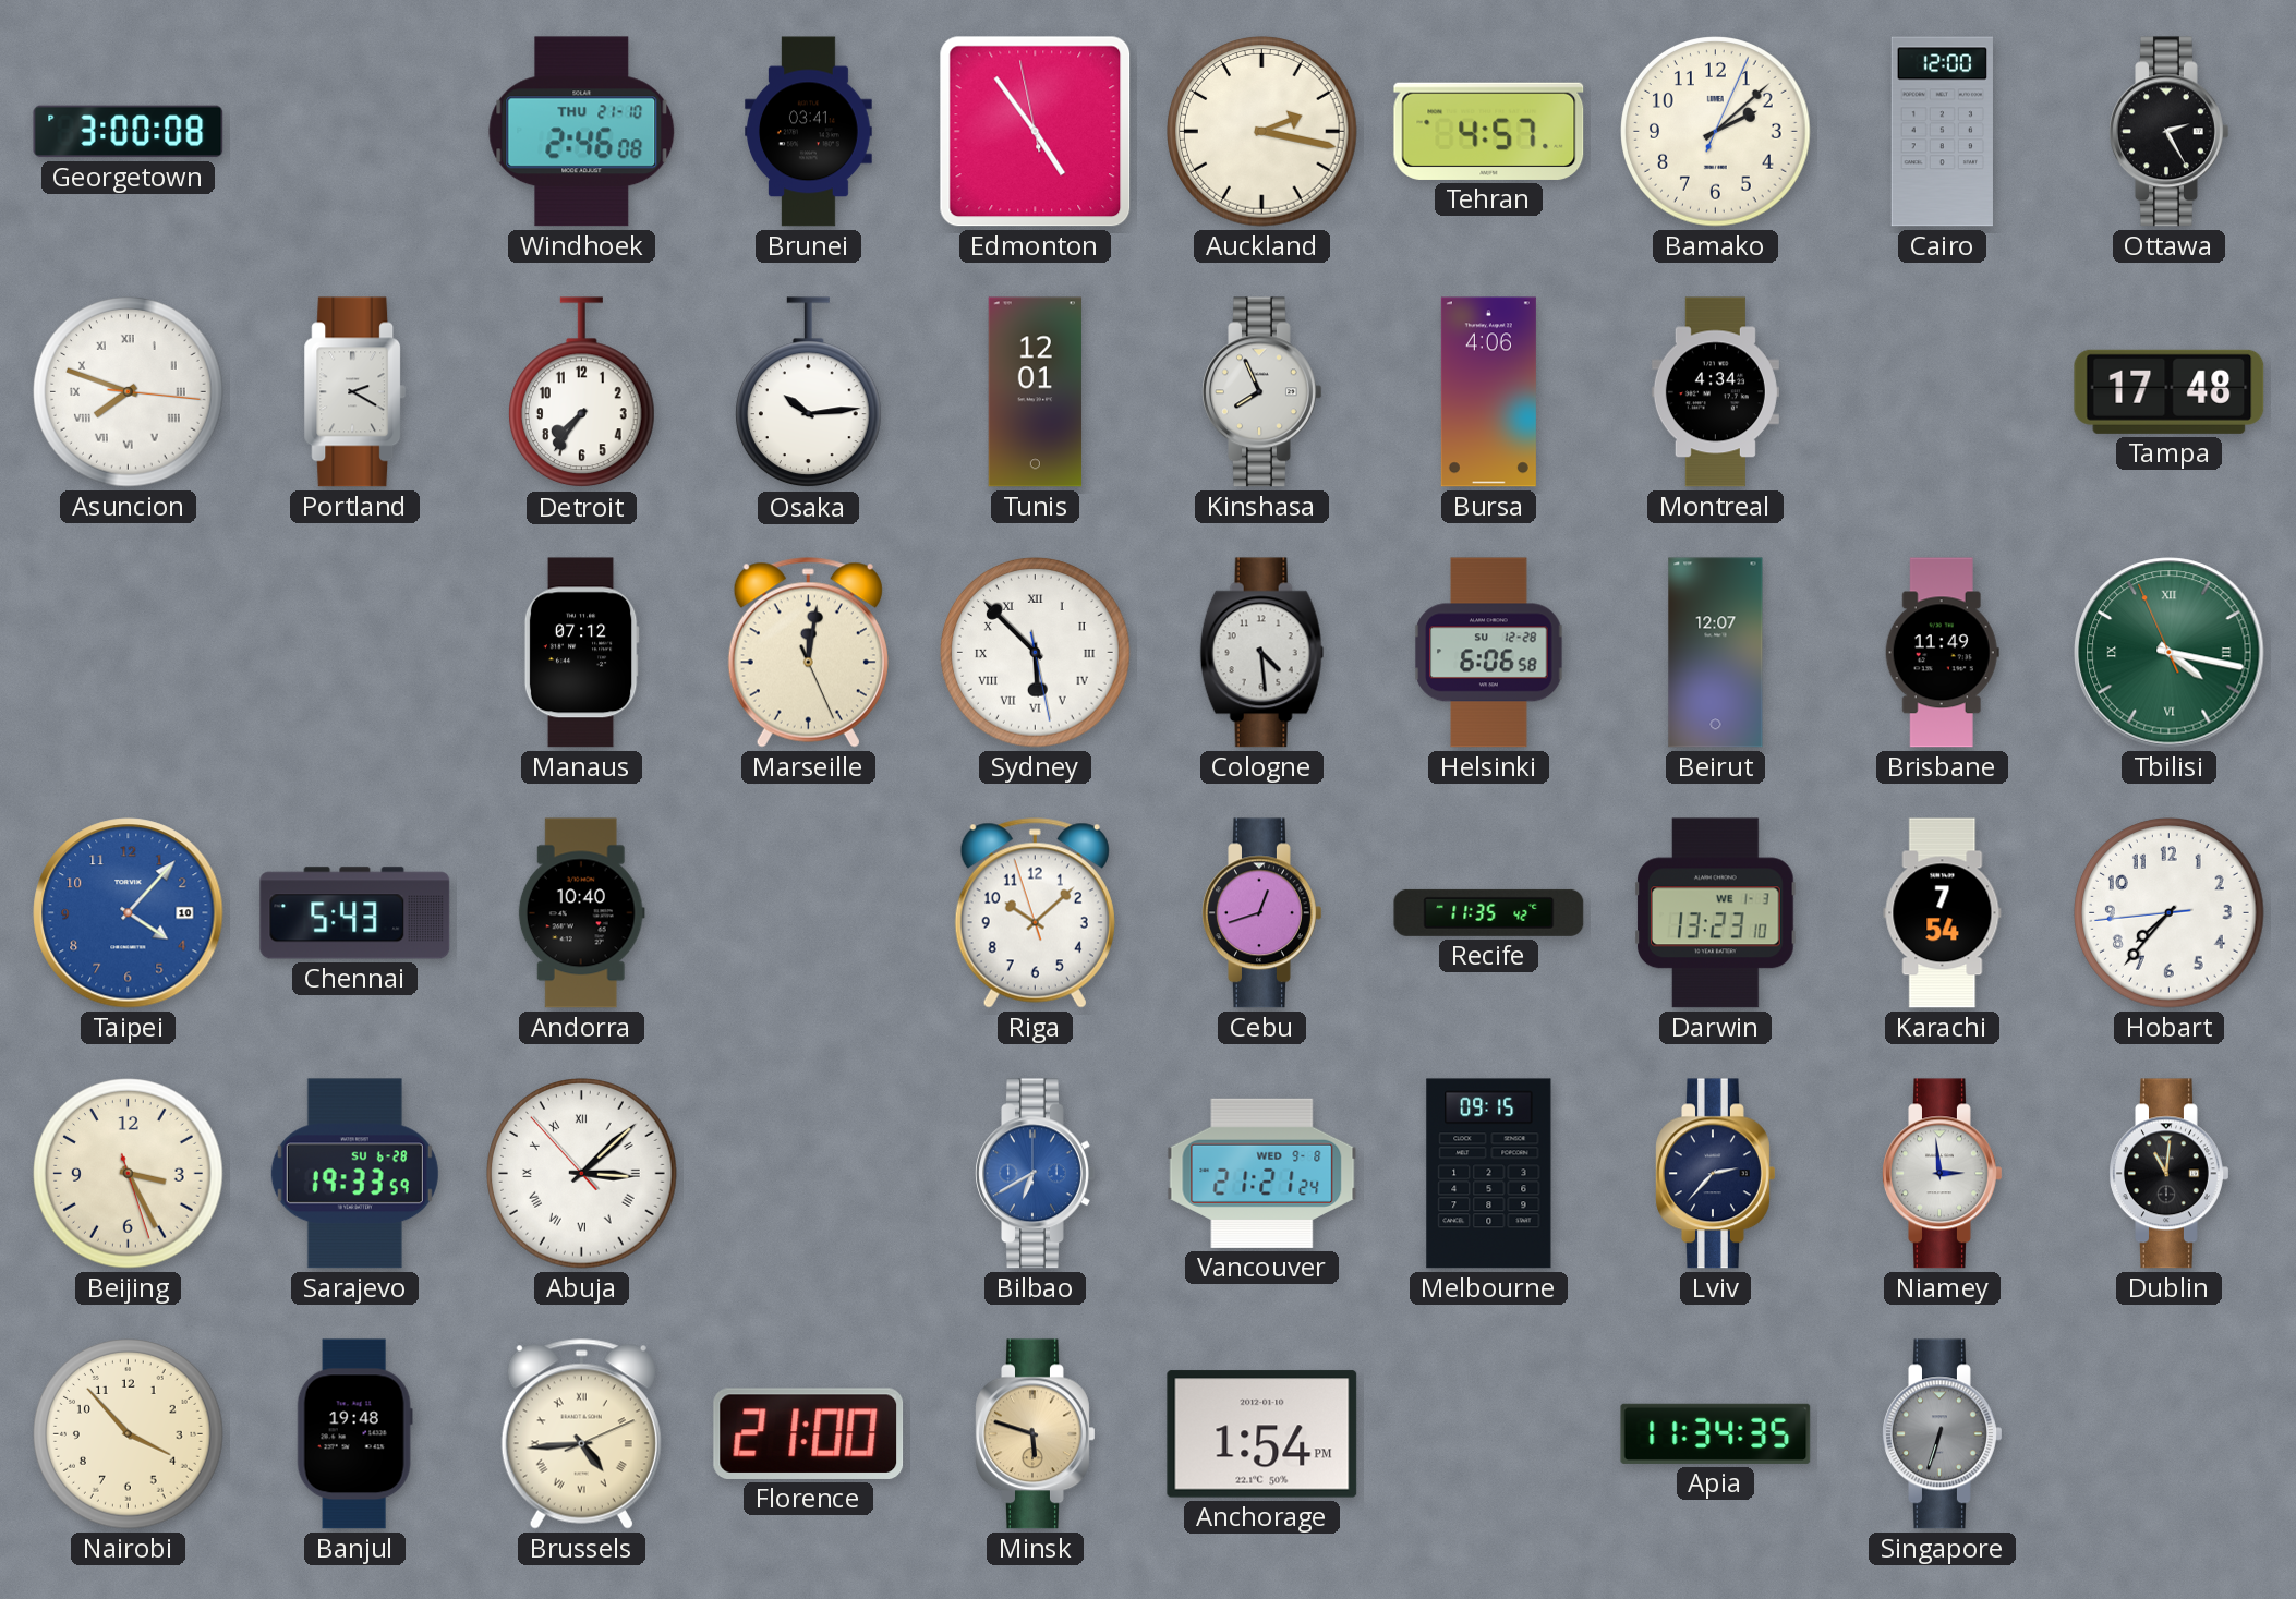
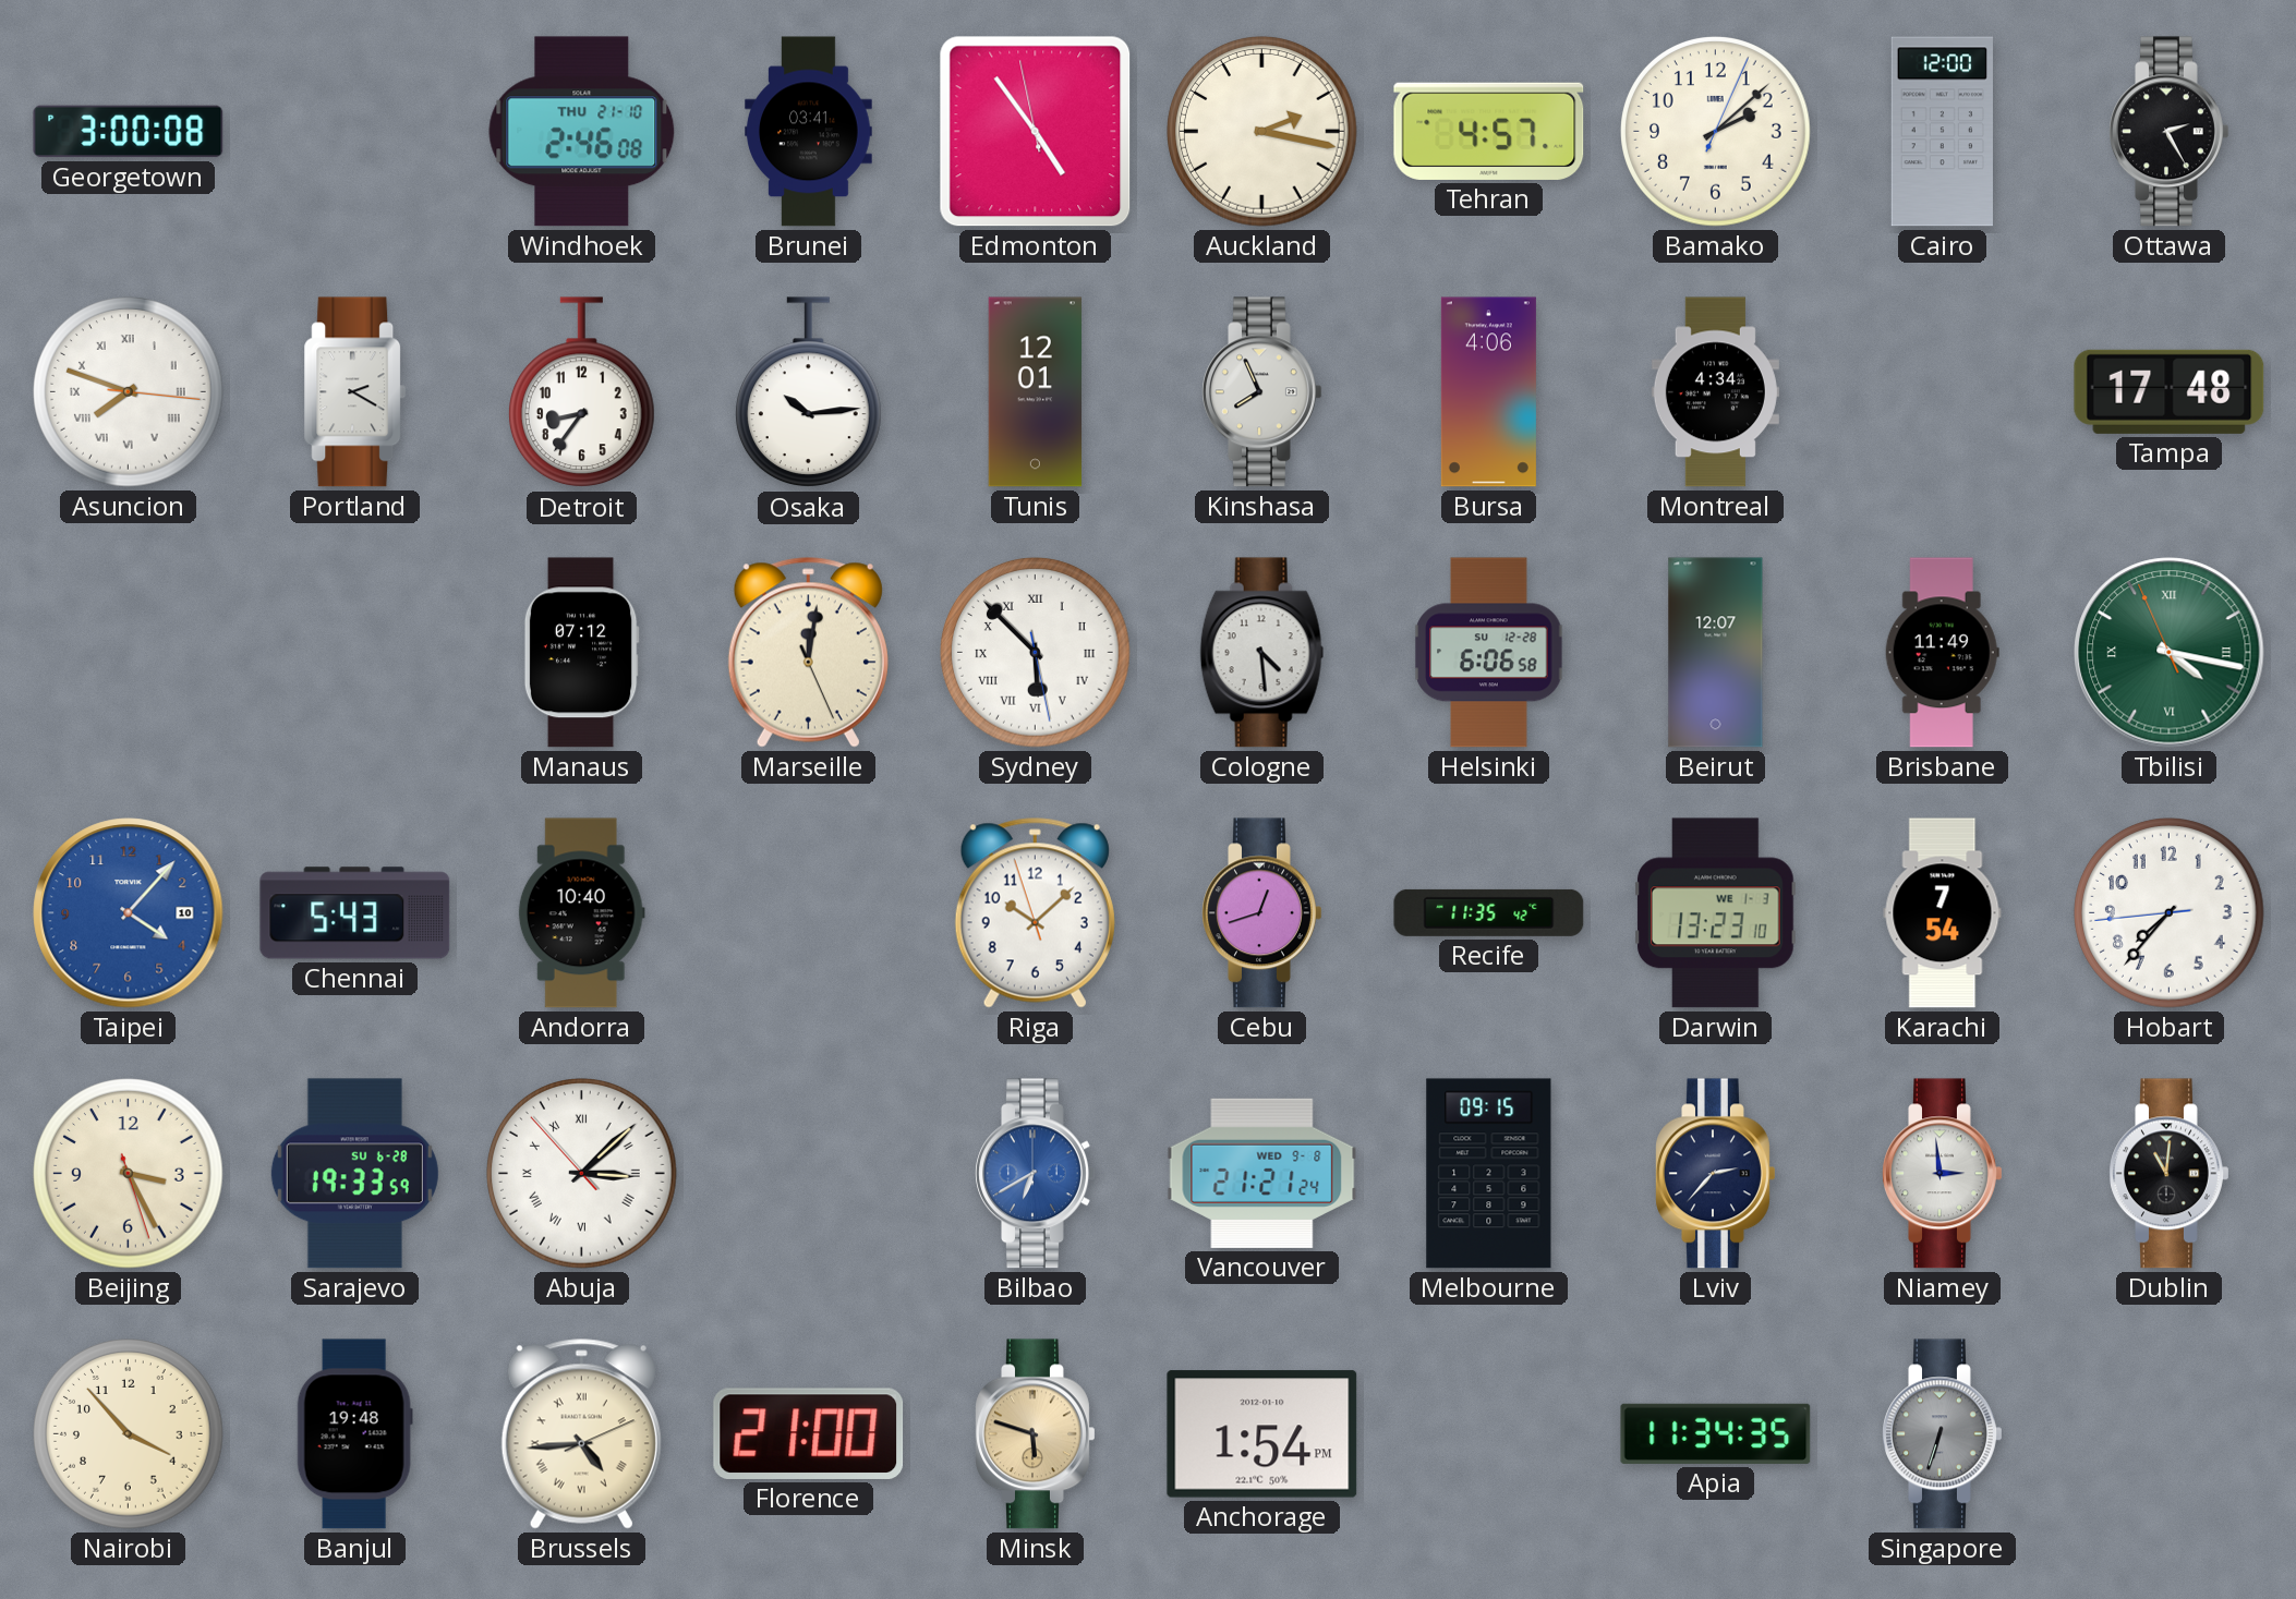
Detroit: 7:36 -> 8:36
